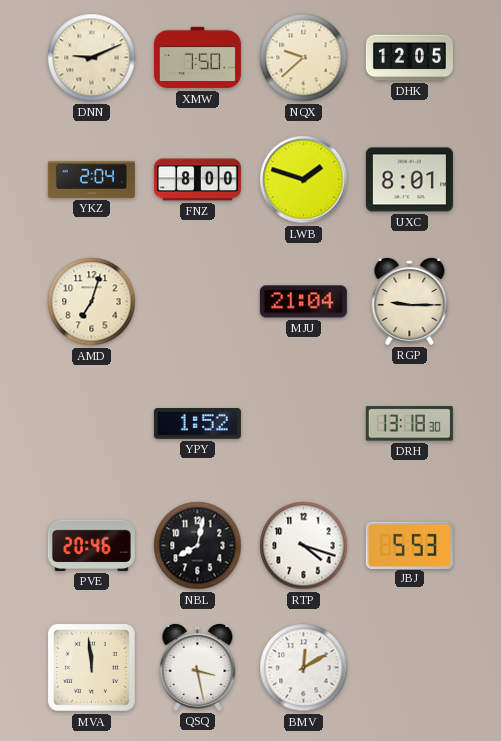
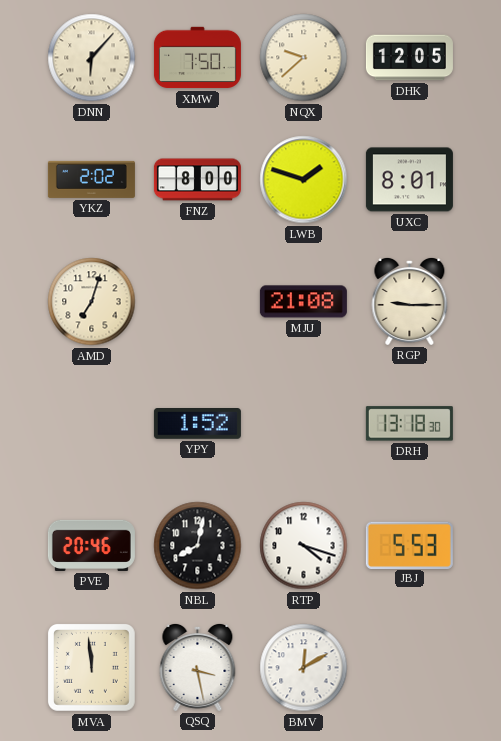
DNN: 9:11 -> 6:07
YKZ: 2:04 -> 2:02
MJU: 21:04 -> 21:08
